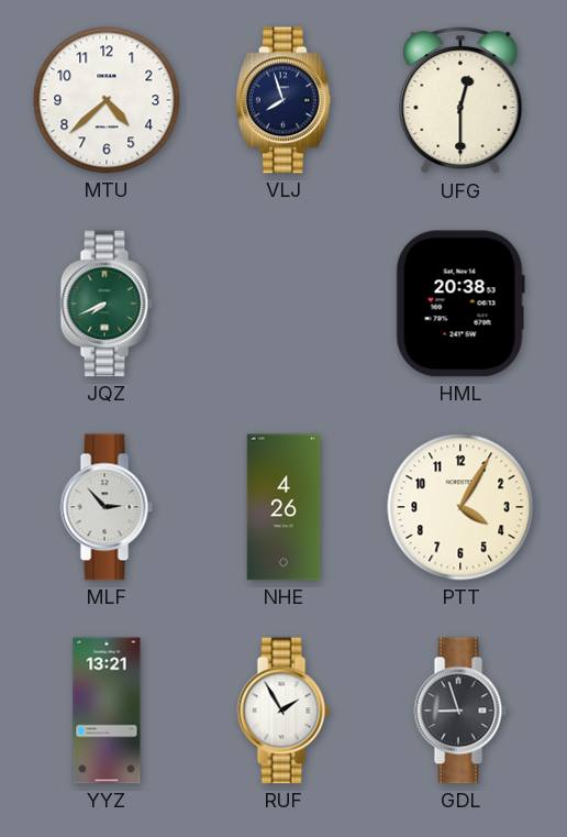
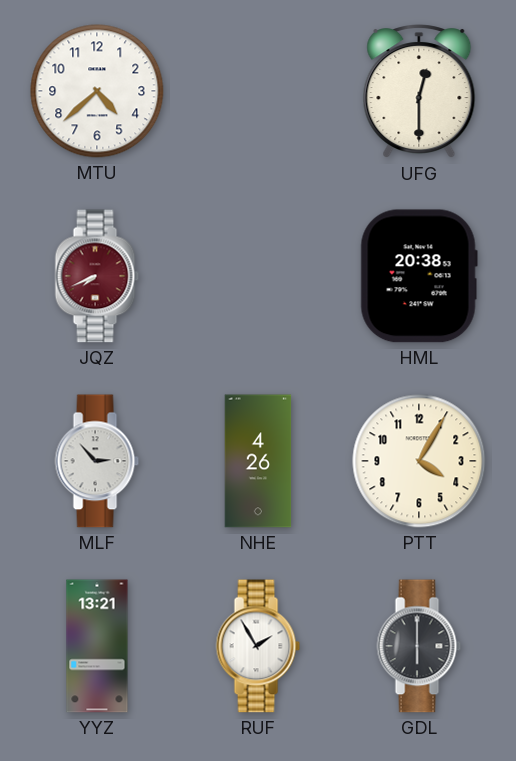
VLJ: 7:57 -> none
JQZ dial: green -> burgundy
GDL: 8:57 -> 6:00
